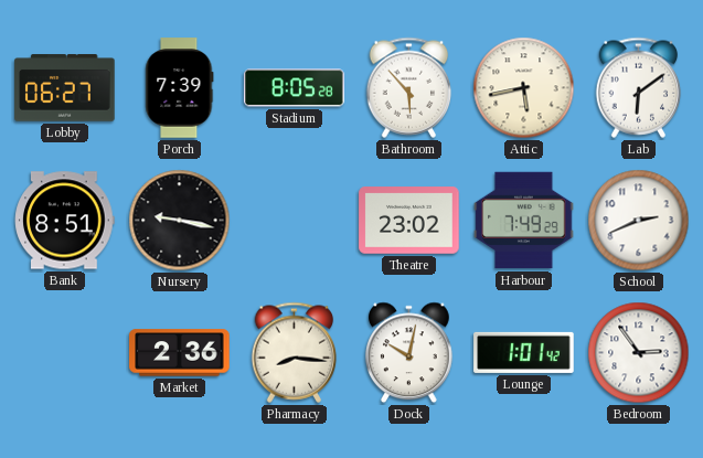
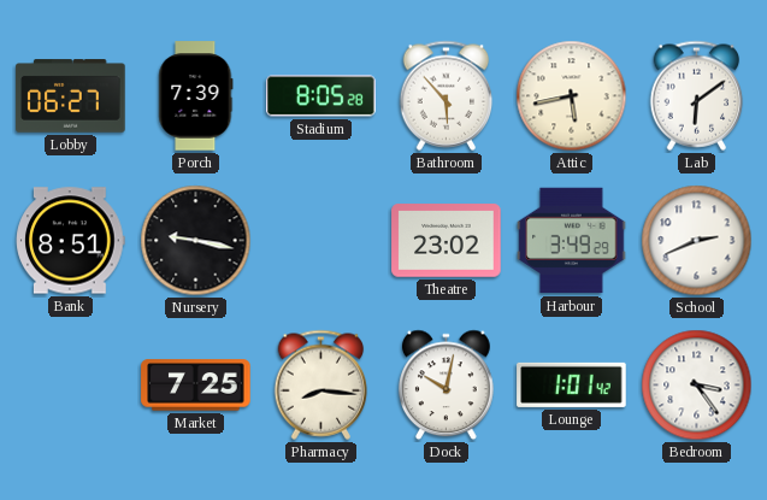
Harbour: 7:49 -> 3:49
Market: 2:36 -> 7:25
Bedroom: 2:54 -> 3:24
